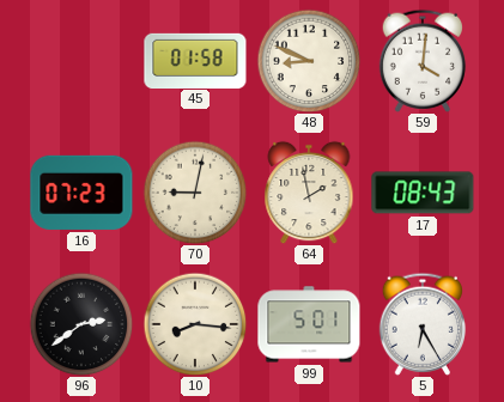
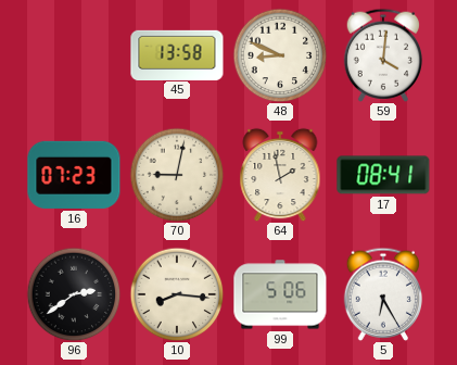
45: 01:58 -> 13:58
17: 08:43 -> 08:41
99: 5:01 -> 5:06
